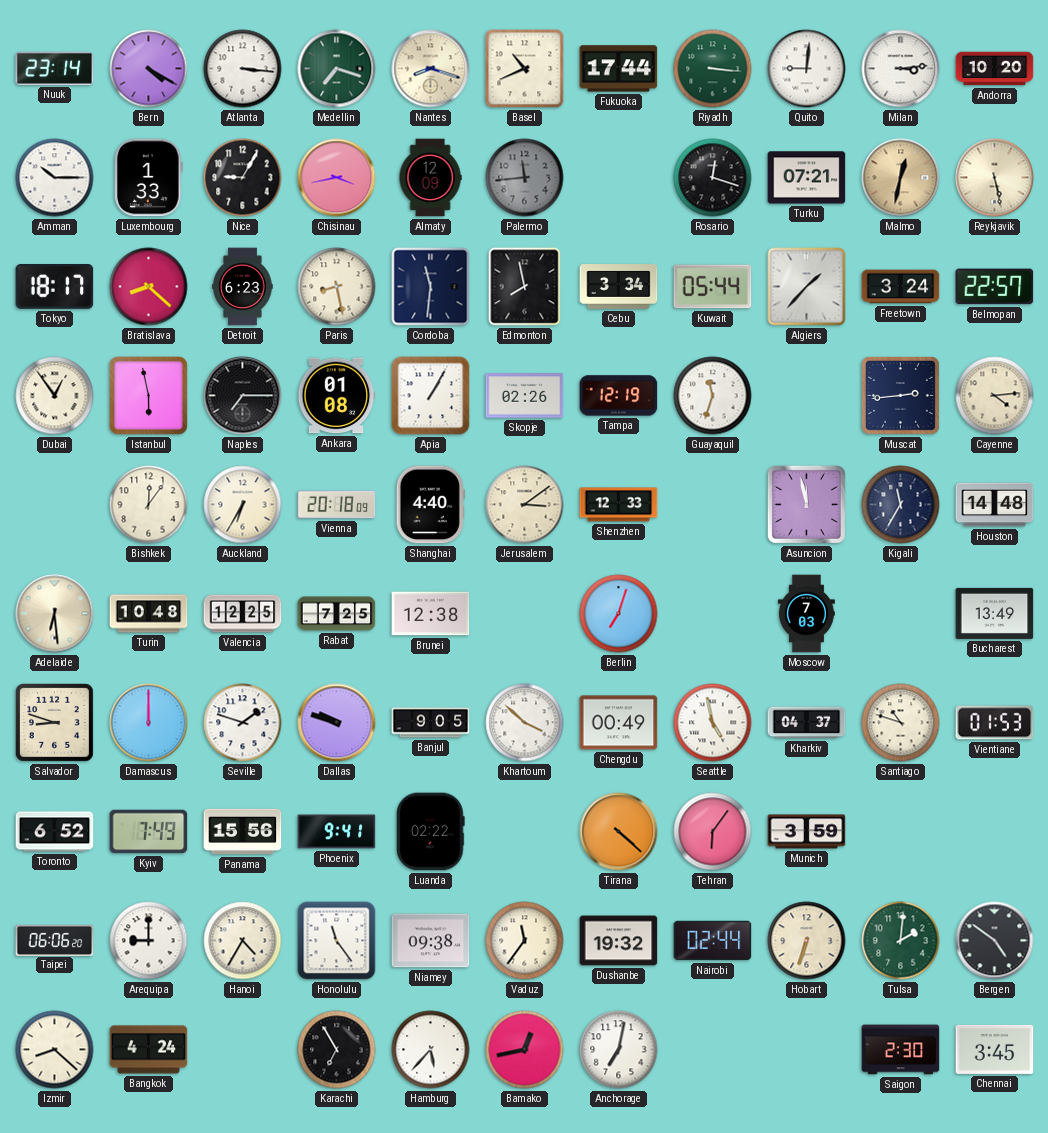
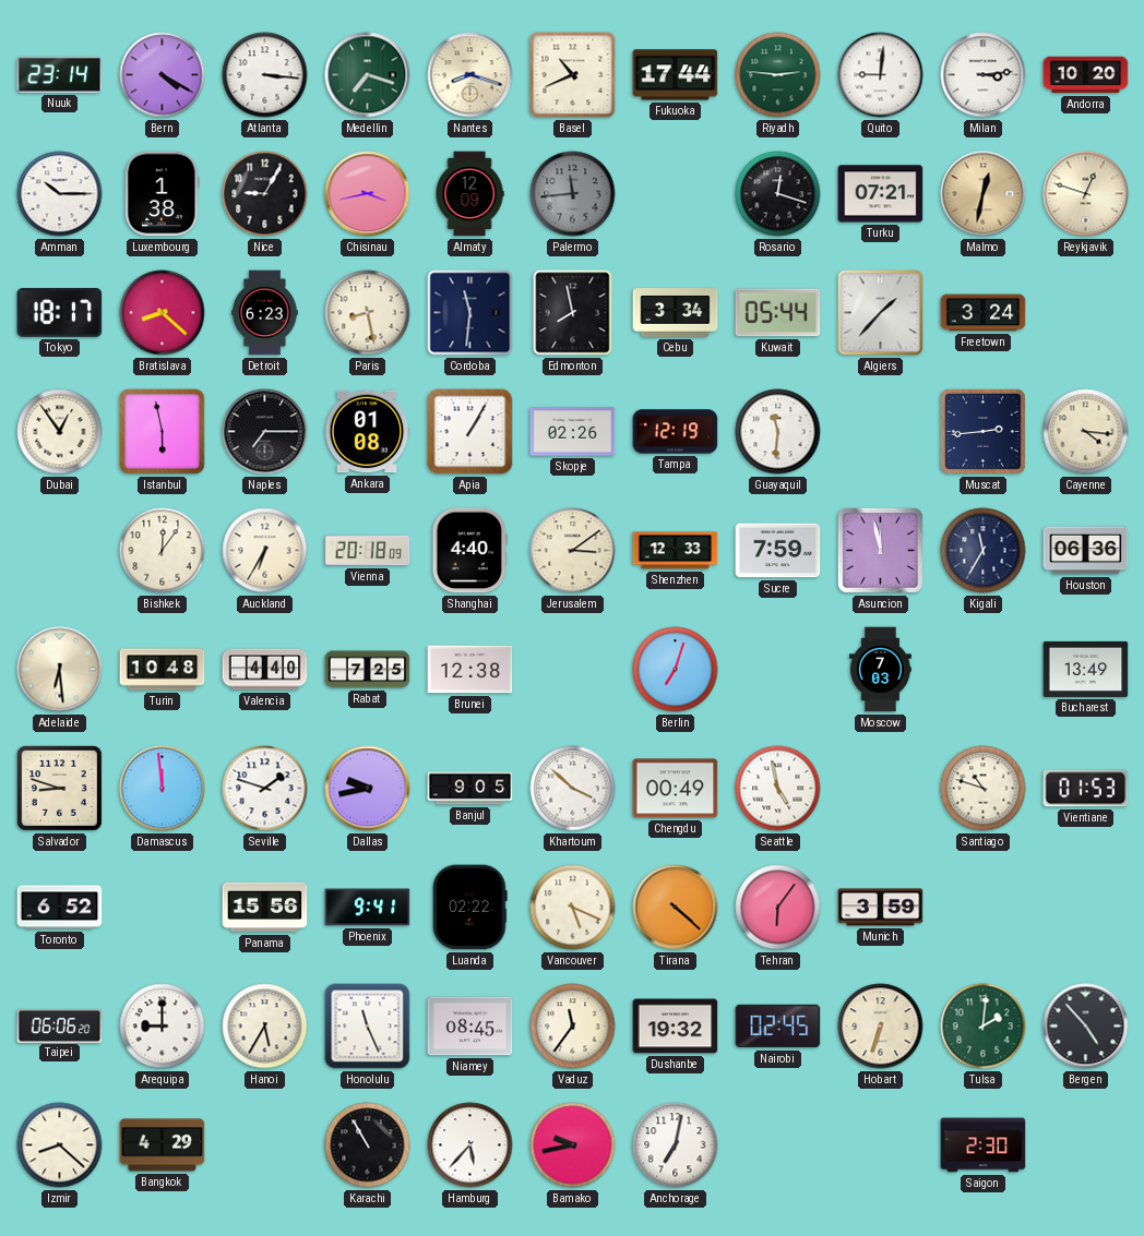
Riyadh: 3:16 -> 2:46
Luxembourg: 1:33 -> 1:38
Reykjavik: 5:28 -> 12:48
Belmopan: 22:57 -> none
Guayaquil: 11:33 -> 11:31
Cayenne: 4:14 -> 4:16
Sucre: none -> 7:59
Houston: 14:48 -> 06:36
Valencia: 12:25 -> 4:40
Damascus: 12:00 -> 11:59
Dallas: 9:48 -> 9:43
Kharkiv: 04:37 -> none
Kyiv: 7:49 -> none
Vancouver: none -> 5:19
Hanoi: 4:35 -> 5:35
Honolulu: 11:24 -> 11:26
Niamey: 09:38 -> 08:45
Nairobi: 02:44 -> 02:45
Bergen: 4:51 -> 4:53
Bangkok: 4:24 -> 4:29
Karachi: 6:55 -> 10:55
Bamako: 12:43 -> 9:43
Chennai: 3:45 -> none
